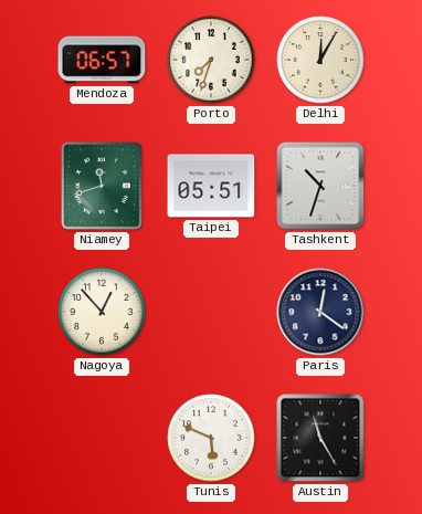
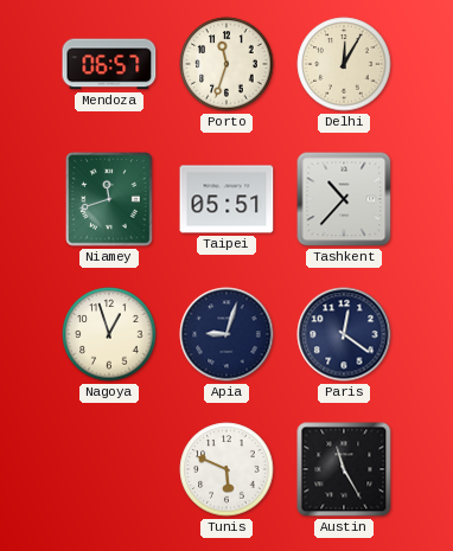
Porto: 7:33 -> 11:33
Tashkent: 10:33 -> 10:37
Nagoya: 12:53 -> 12:57
Apia: none -> 9:03
